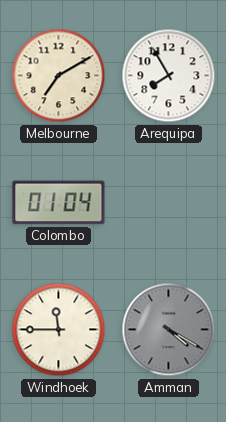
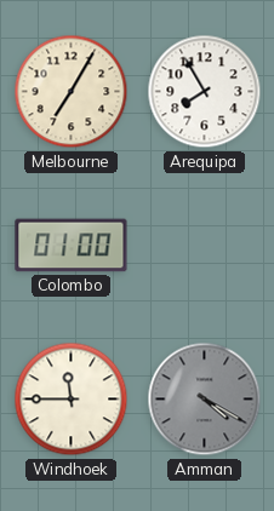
Melbourne: 7:10 -> 7:05
Colombo: 01:04 -> 01:00
